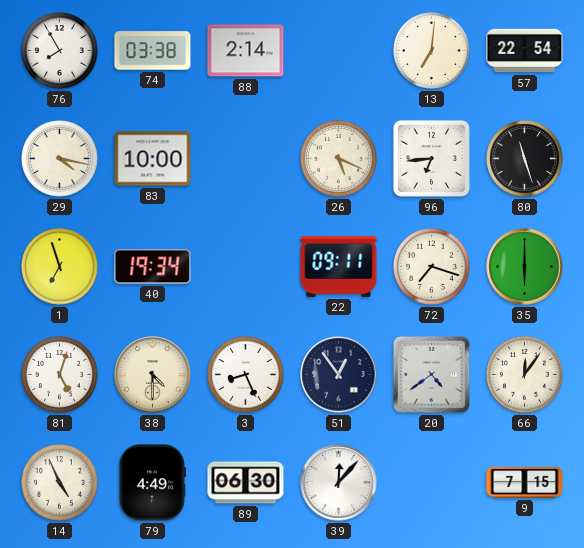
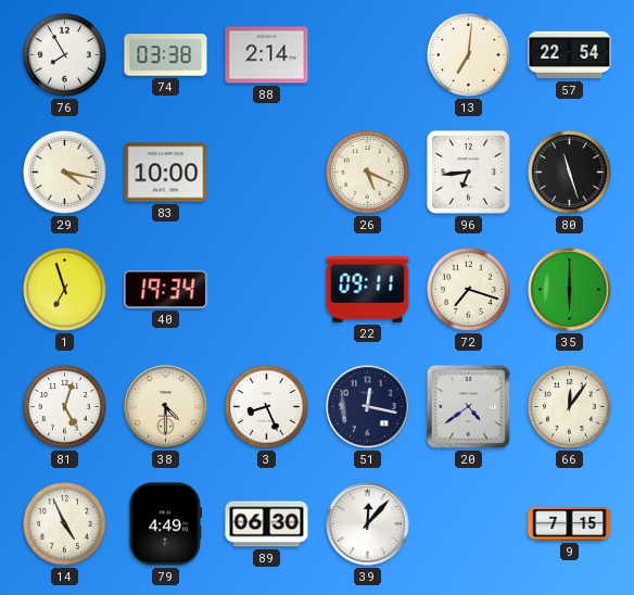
51: 12:54 -> 12:17
